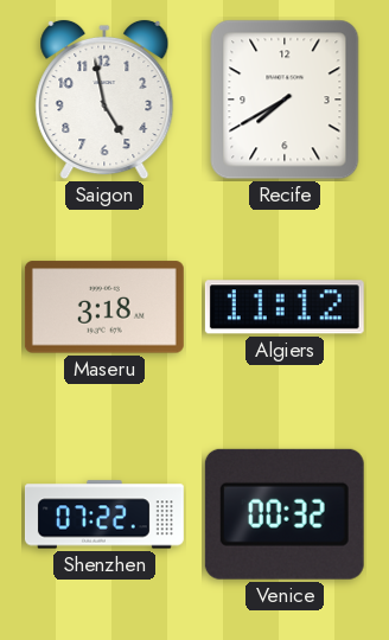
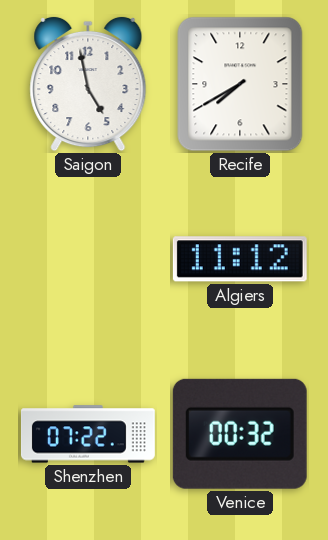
Maseru: 3:18 -> none
